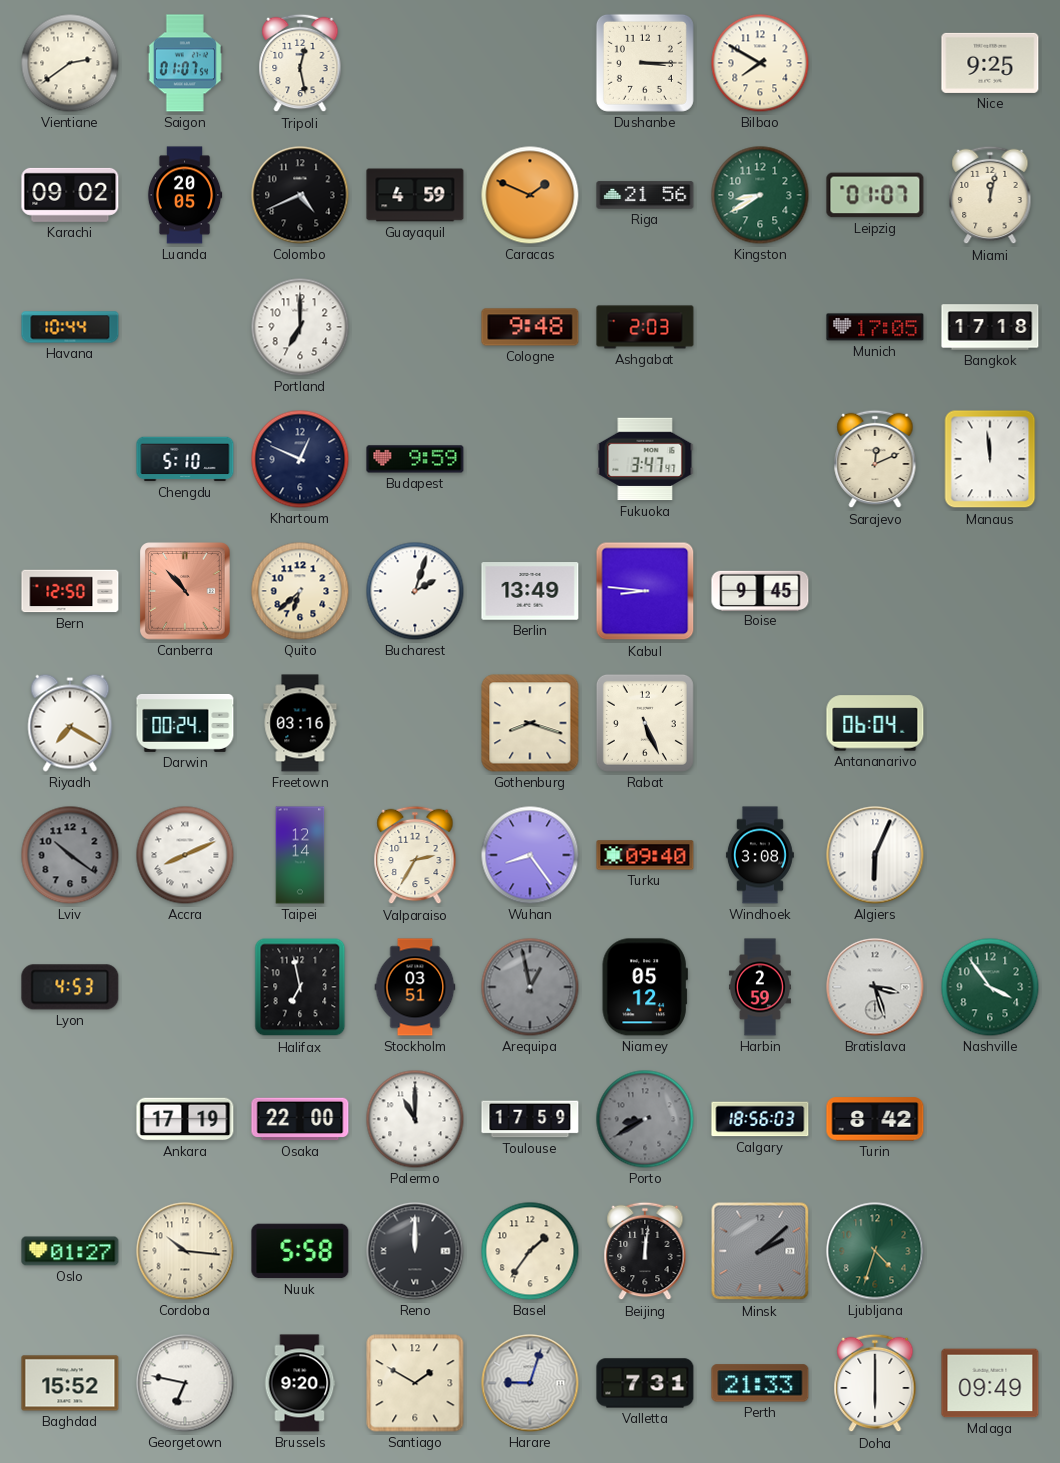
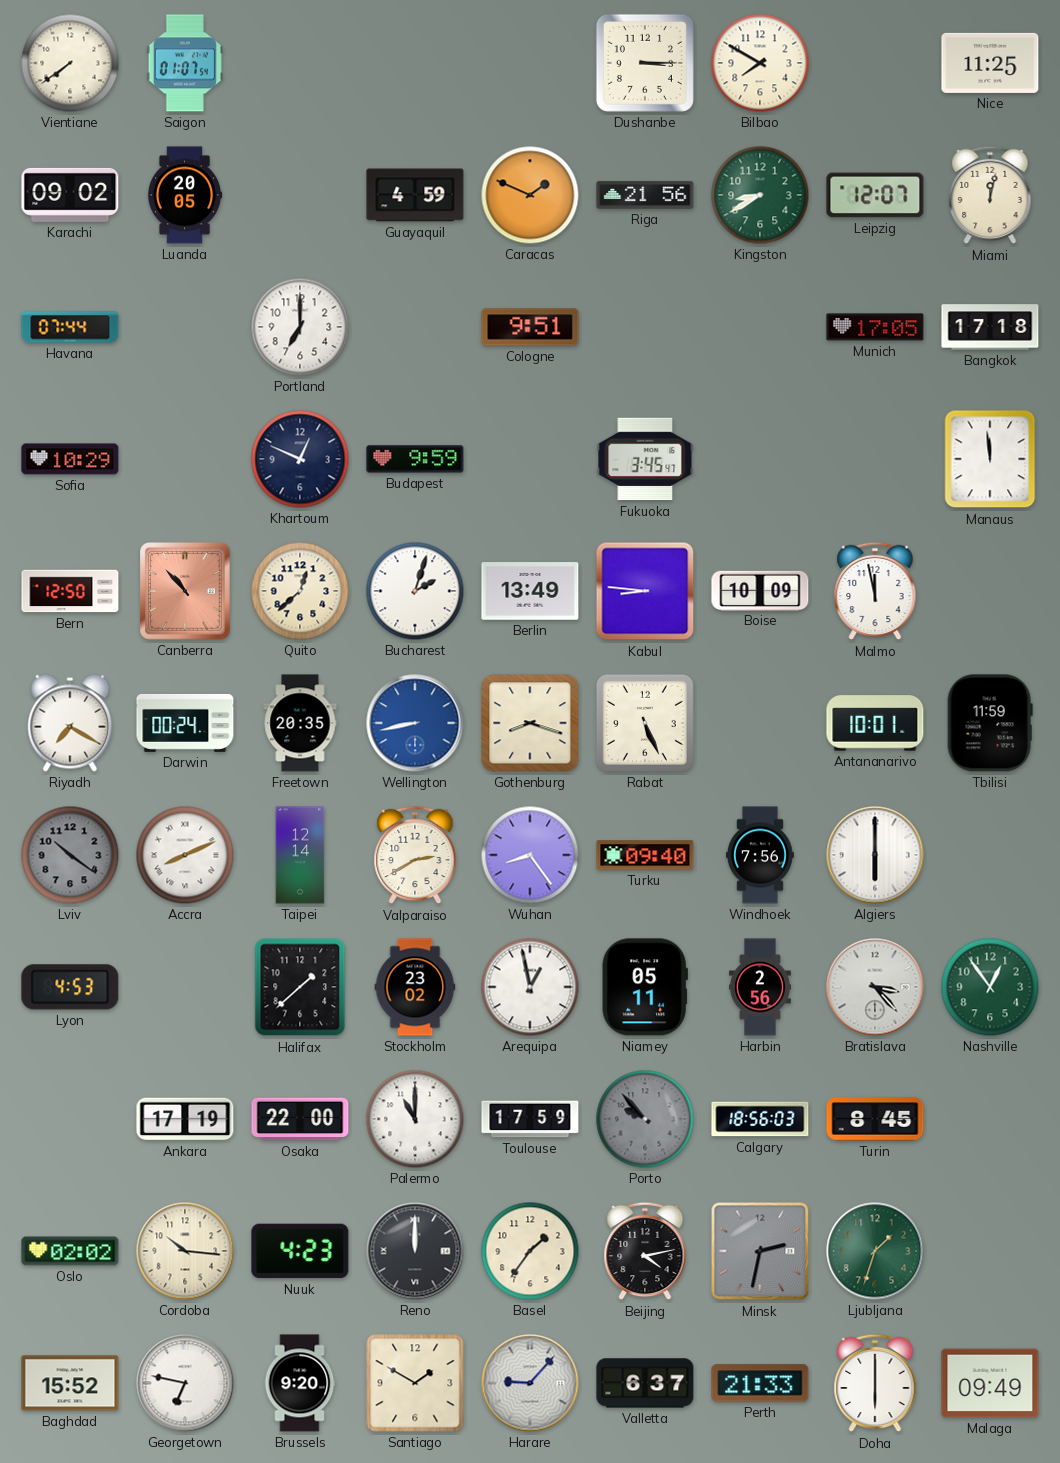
Vientiane: 2:39 -> 7:39
Tripoli: 12:28 -> none
Nice: 9:25 -> 11:25
Colombo: 4:41 -> none
Leipzig: 01:07 -> 12:07
Havana: 10:44 -> 07:44
Cologne: 9:48 -> 9:51
Ashgabat: 2:03 -> none
Sofia: none -> 10:29
Chengdu: 5:10 -> none
Fukuoka: 3:47 -> 3:45
Sarajevo: 12:11 -> none
Quito: 6:38 -> 12:38
Boise: 9:45 -> 10:09
Malmo: none -> 11:58
Freetown: 03:16 -> 20:35
Wellington: none -> 8:43
Antananarivo: 06:04 -> 10:01
Tbilisi: none -> 11:59
Valparaiso: 2:35 -> 2:40
Windhoek: 3:08 -> 7:56
Algiers: 6:04 -> 6:00
Halifax: 6:58 -> 1:38
Stockholm: 03:51 -> 23:02
Arequipa dial: grey -> white
Niamey: 05:12 -> 05:11
Harbin: 2:59 -> 2:56
Bratislava: 3:27 -> 3:23
Nashville: 3:54 -> 12:54
Porto: 8:40 -> 9:53
Turin: 8:42 -> 8:45
Oslo: 01:27 -> 02:02
Nuuk: 5:58 -> 4:23
Beijing: 12:01 -> 4:13
Minsk: 2:08 -> 2:32
Ljubljana: 4:33 -> 1:33
Harare: 9:03 -> 9:07
Valletta: 7:31 -> 6:37
